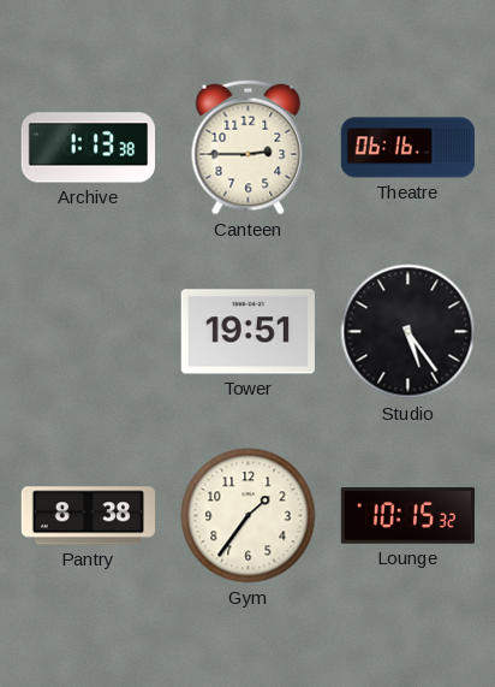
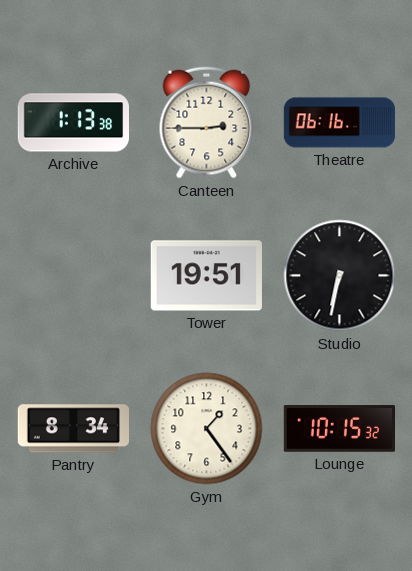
Studio: 5:24 -> 6:32
Pantry: 8:38 -> 8:34
Gym: 1:36 -> 1:24
